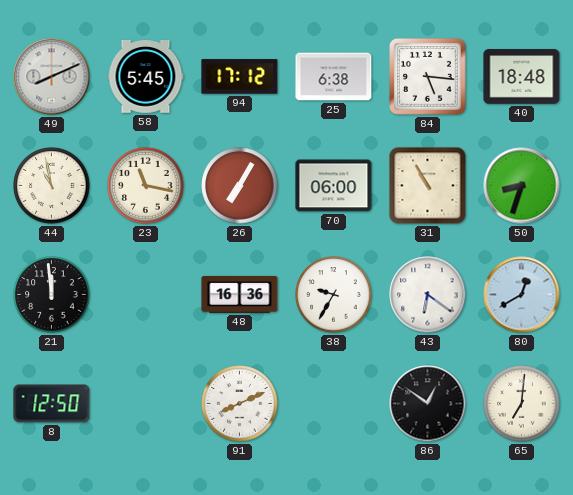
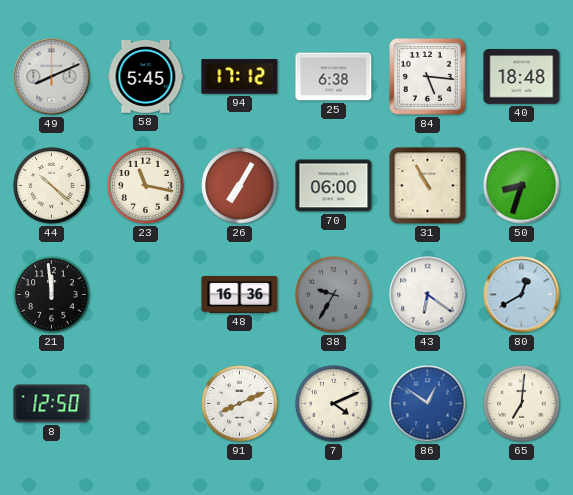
44: 10:58 -> 10:22
38 dial: white -> grey
7: none -> 4:11
86 dial: black -> blue
